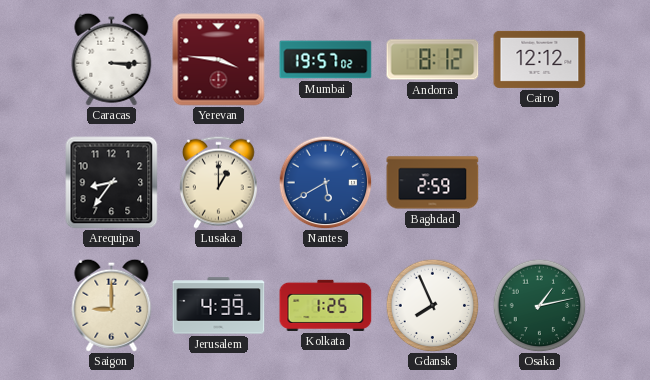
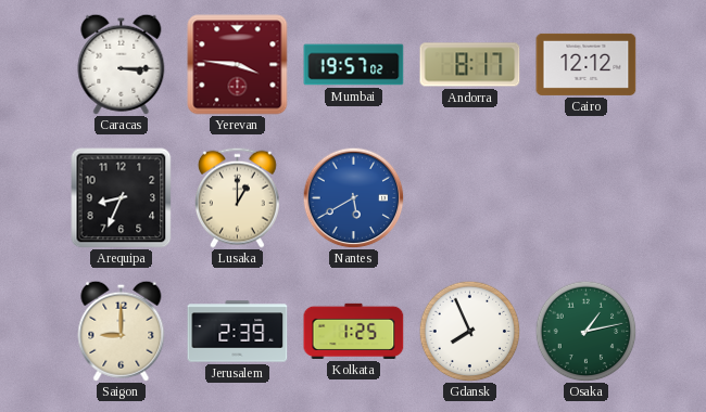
Andorra: 8:12 -> 8:17
Arequipa: 8:36 -> 8:34
Baghdad: 2:59 -> none
Jerusalem: 4:39 -> 2:39
